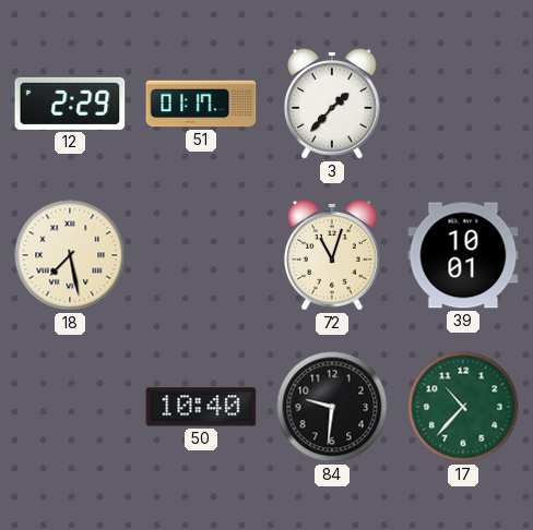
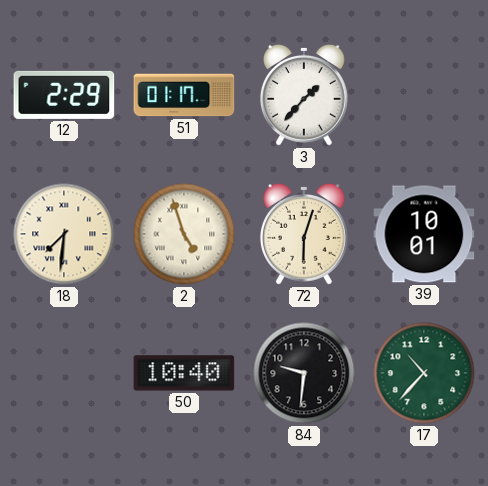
18: 7:28 -> 7:31
2: none -> 4:57
72: 11:03 -> 6:03
